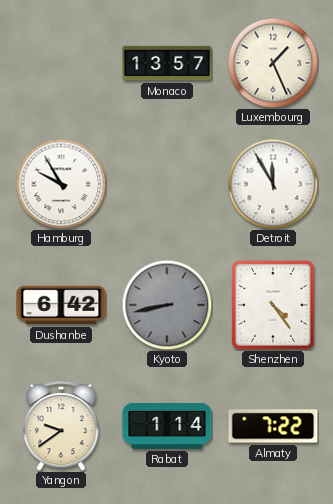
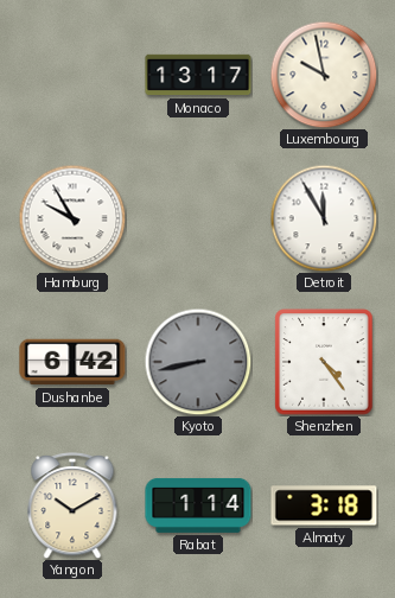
Monaco: 13:57 -> 13:17
Luxembourg: 1:26 -> 9:58
Yangon: 9:39 -> 10:10
Almaty: 7:22 -> 3:18
